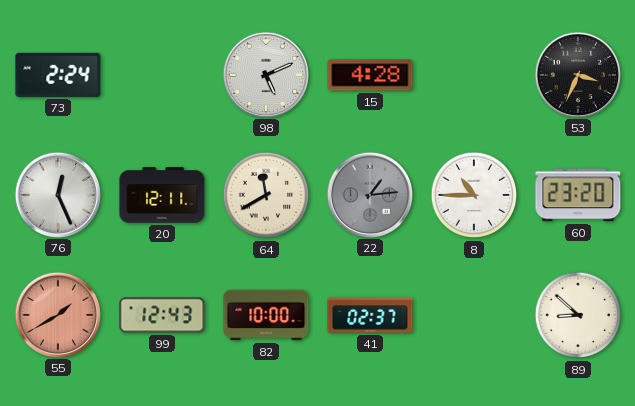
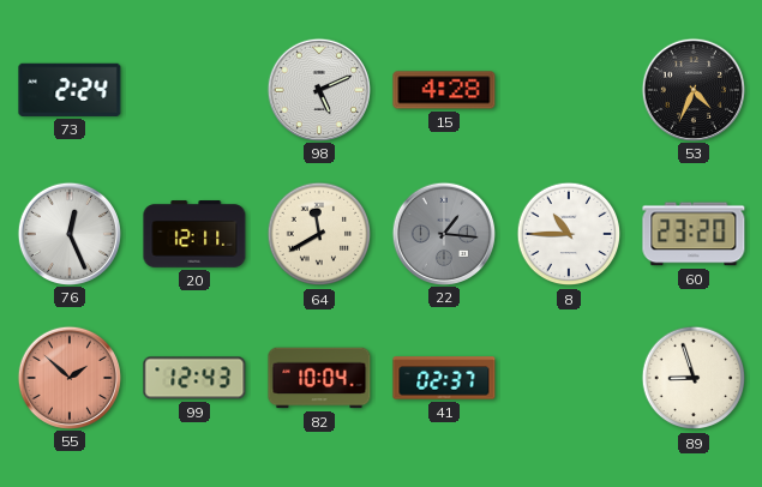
53: 3:34 -> 4:34
22: 1:14 -> 1:16
55: 1:40 -> 1:52
82: 10:00 -> 10:04
89: 8:52 -> 8:57
